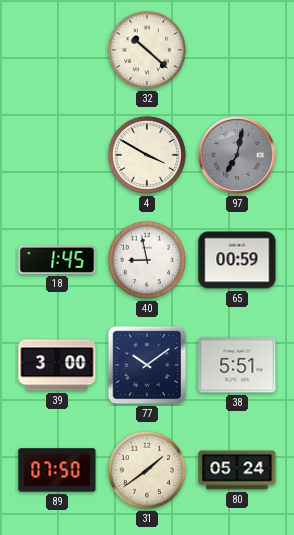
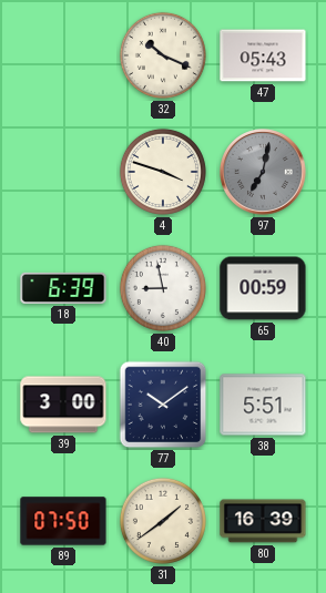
32: 10:22 -> 10:19
47: none -> 05:43
4: 3:50 -> 3:48
18: 1:45 -> 6:39
80: 05:24 -> 16:39
